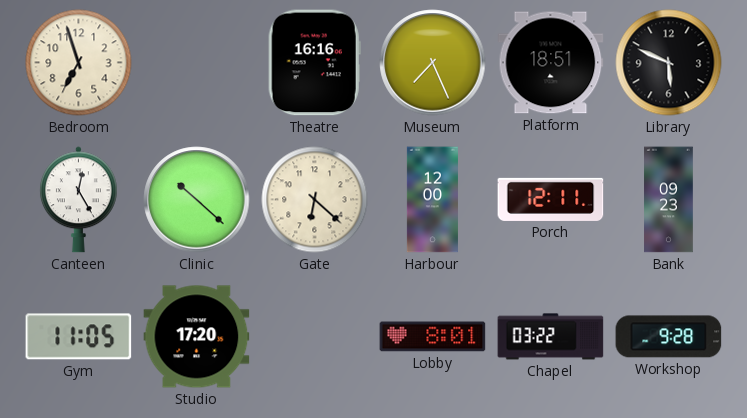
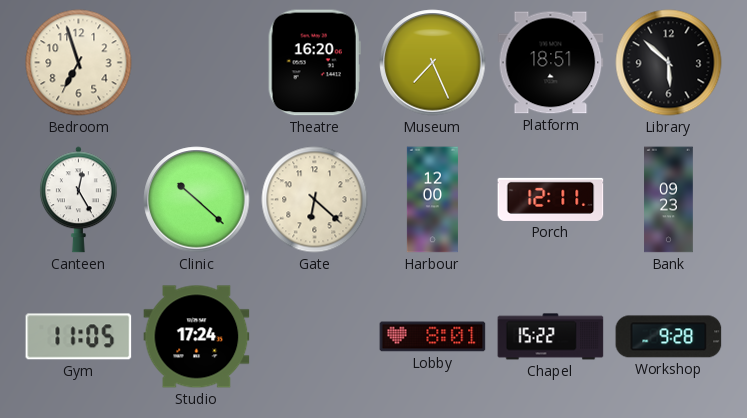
Theatre: 16:16 -> 16:20
Library: 5:49 -> 5:52
Studio: 17:20 -> 17:24
Chapel: 03:22 -> 15:22
